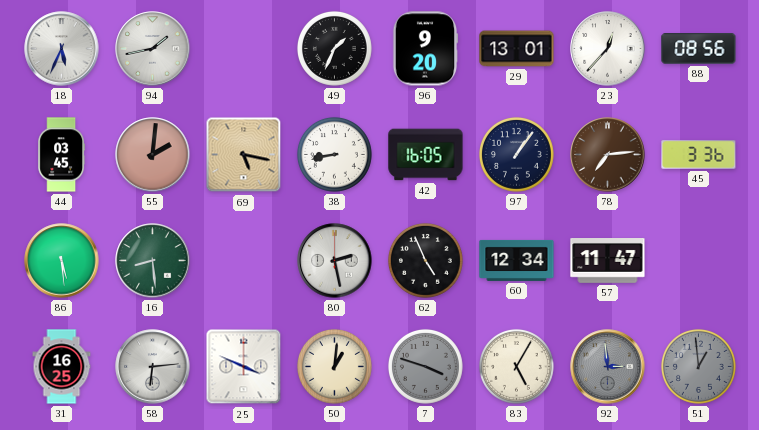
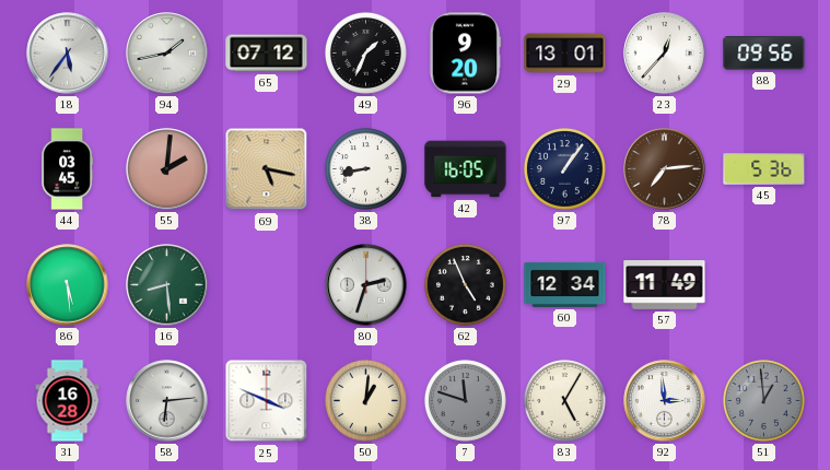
18: 5:34 -> 5:36
65: none -> 07:12
88: 08:56 -> 09:56
45: 3:36 -> 5:36
80: 2:28 -> 2:33
57: 11:47 -> 11:49
31: 16:25 -> 16:28
7: 3:48 -> 11:48
92 dial: grey -> white
